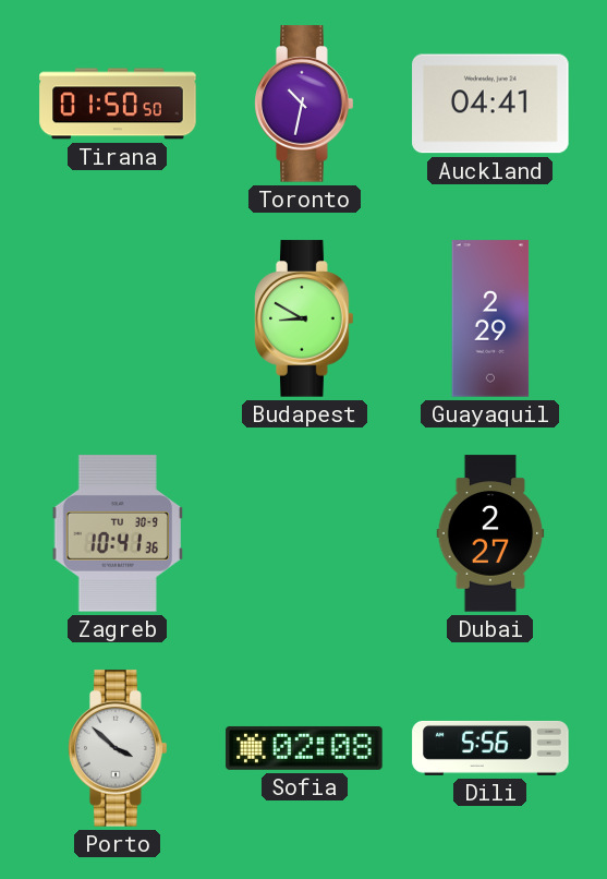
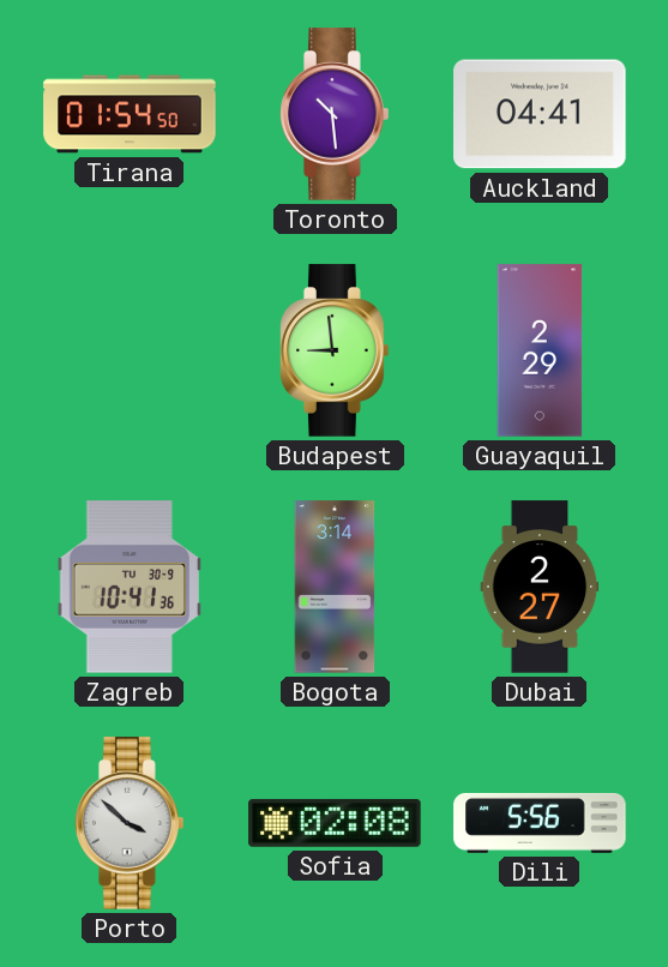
Tirana: 01:50 -> 01:54
Toronto: 10:32 -> 10:29
Budapest: 8:50 -> 8:59
Bogota: none -> 3:14
